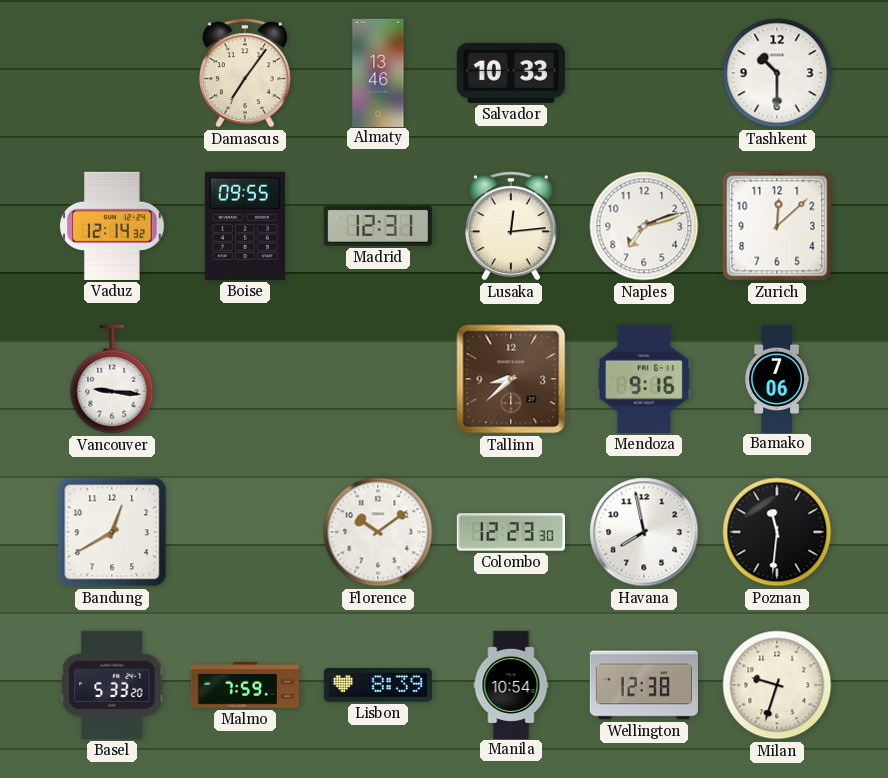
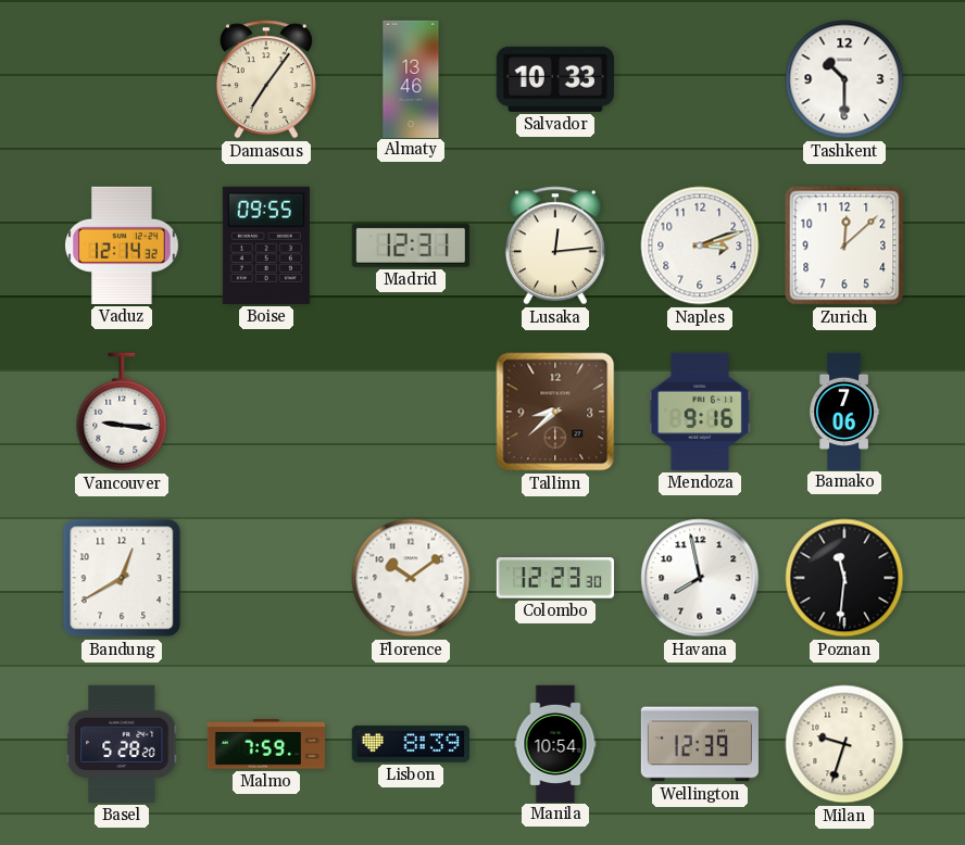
Naples: 7:12 -> 3:12
Basel: 5:33 -> 5:28
Wellington: 12:38 -> 12:39
